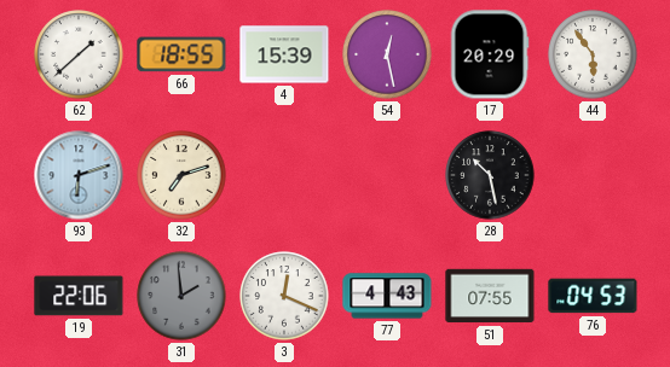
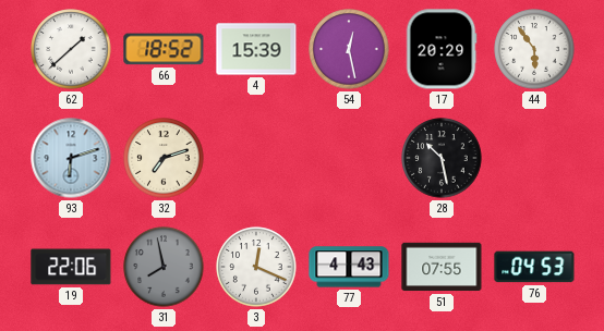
66: 18:55 -> 18:52
31: 1:59 -> 7:58
